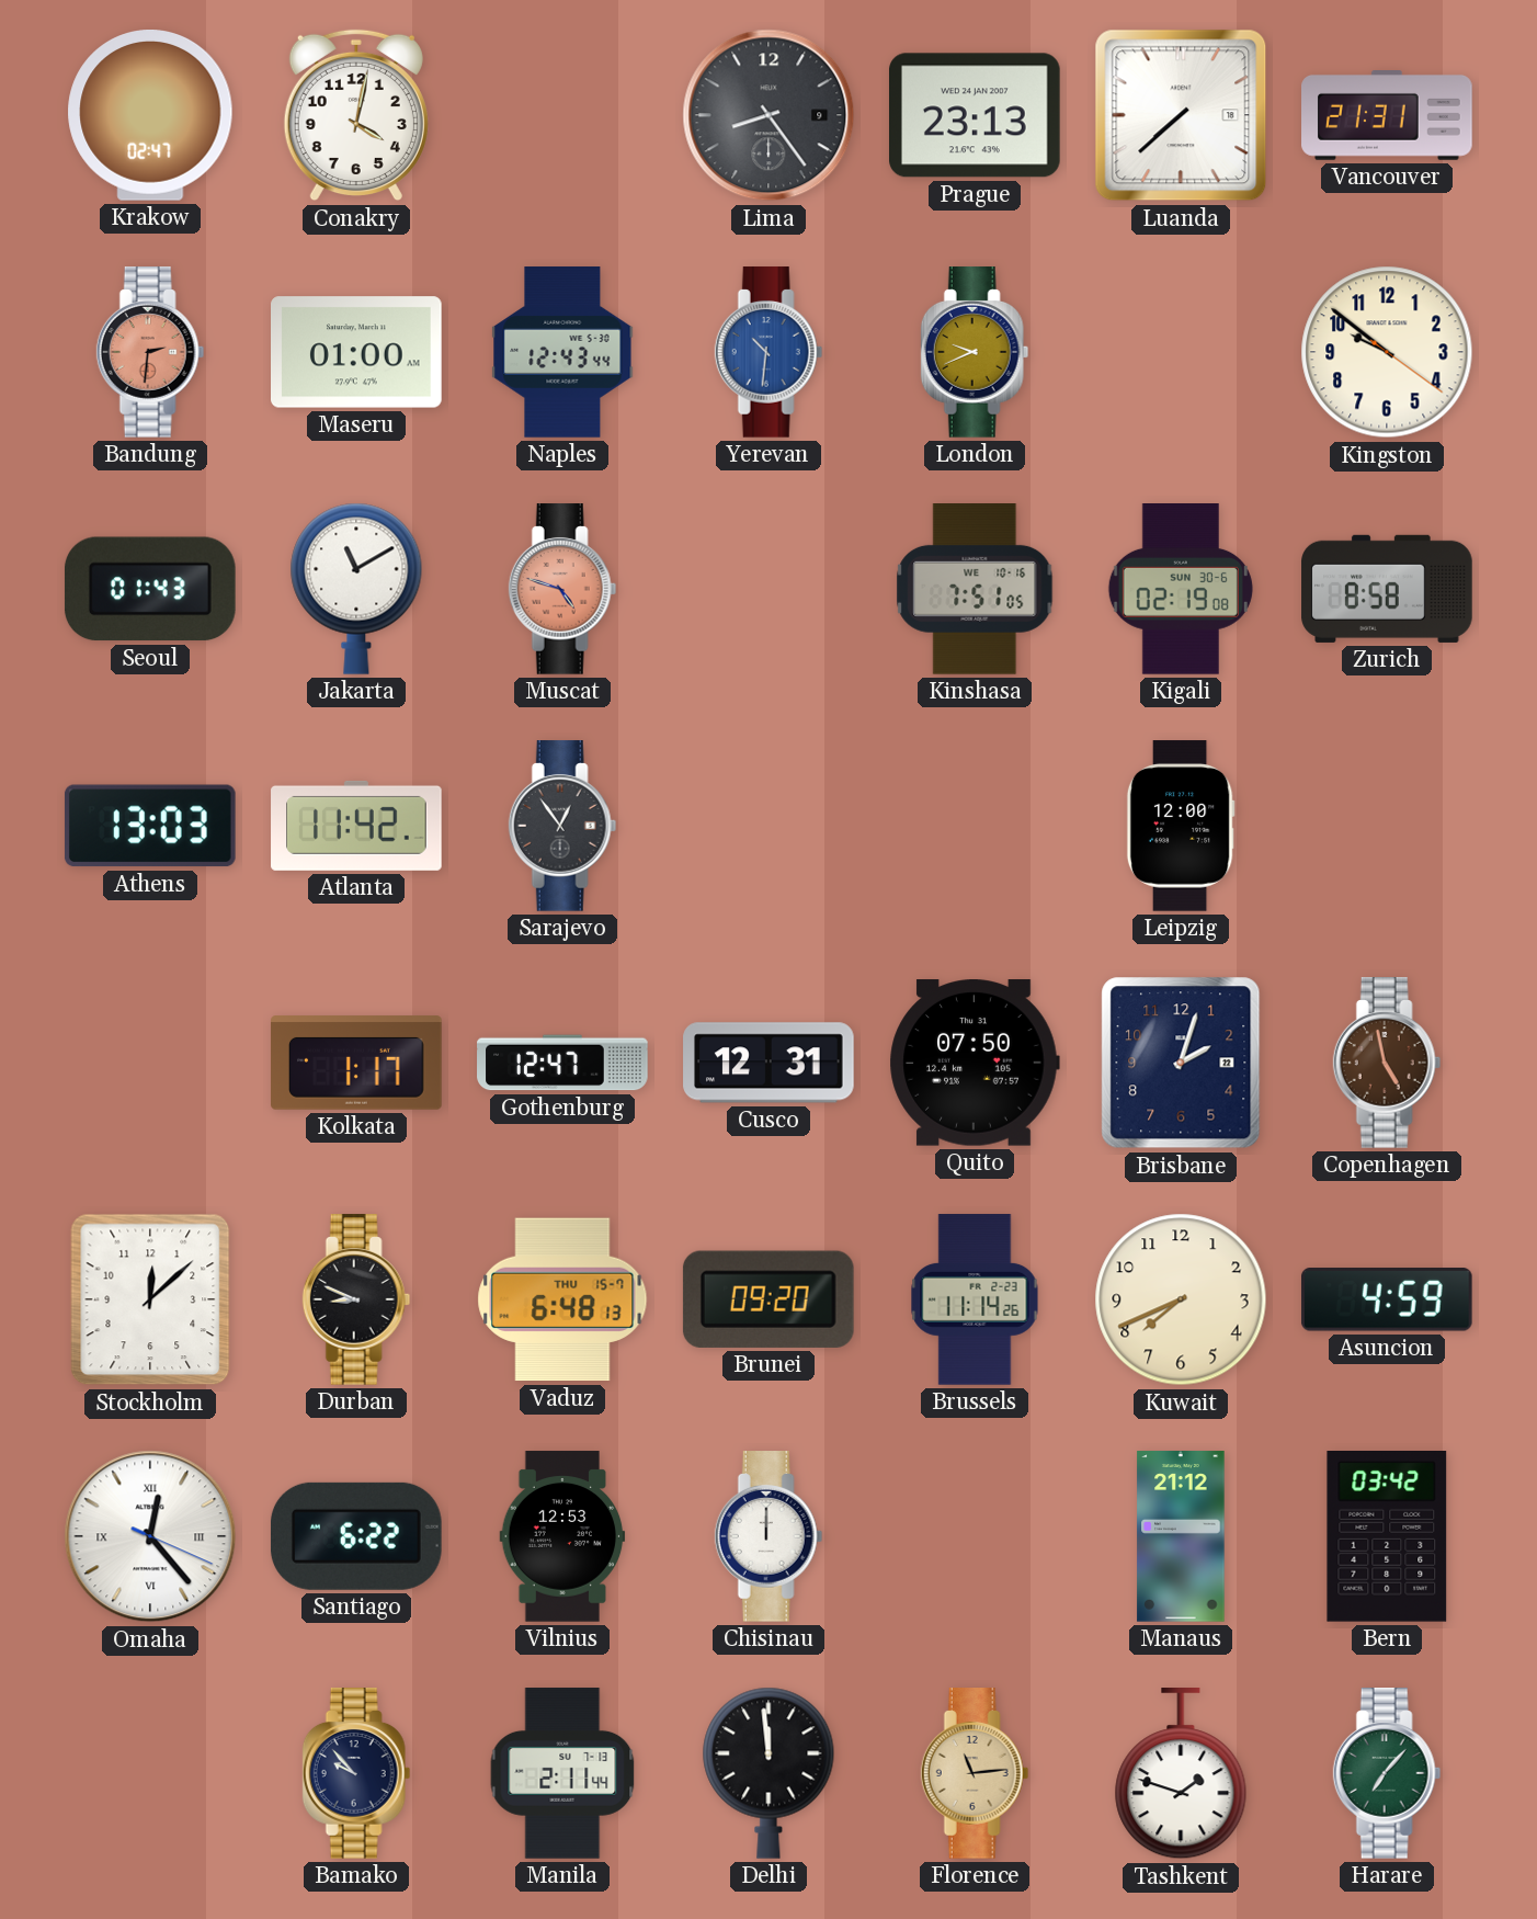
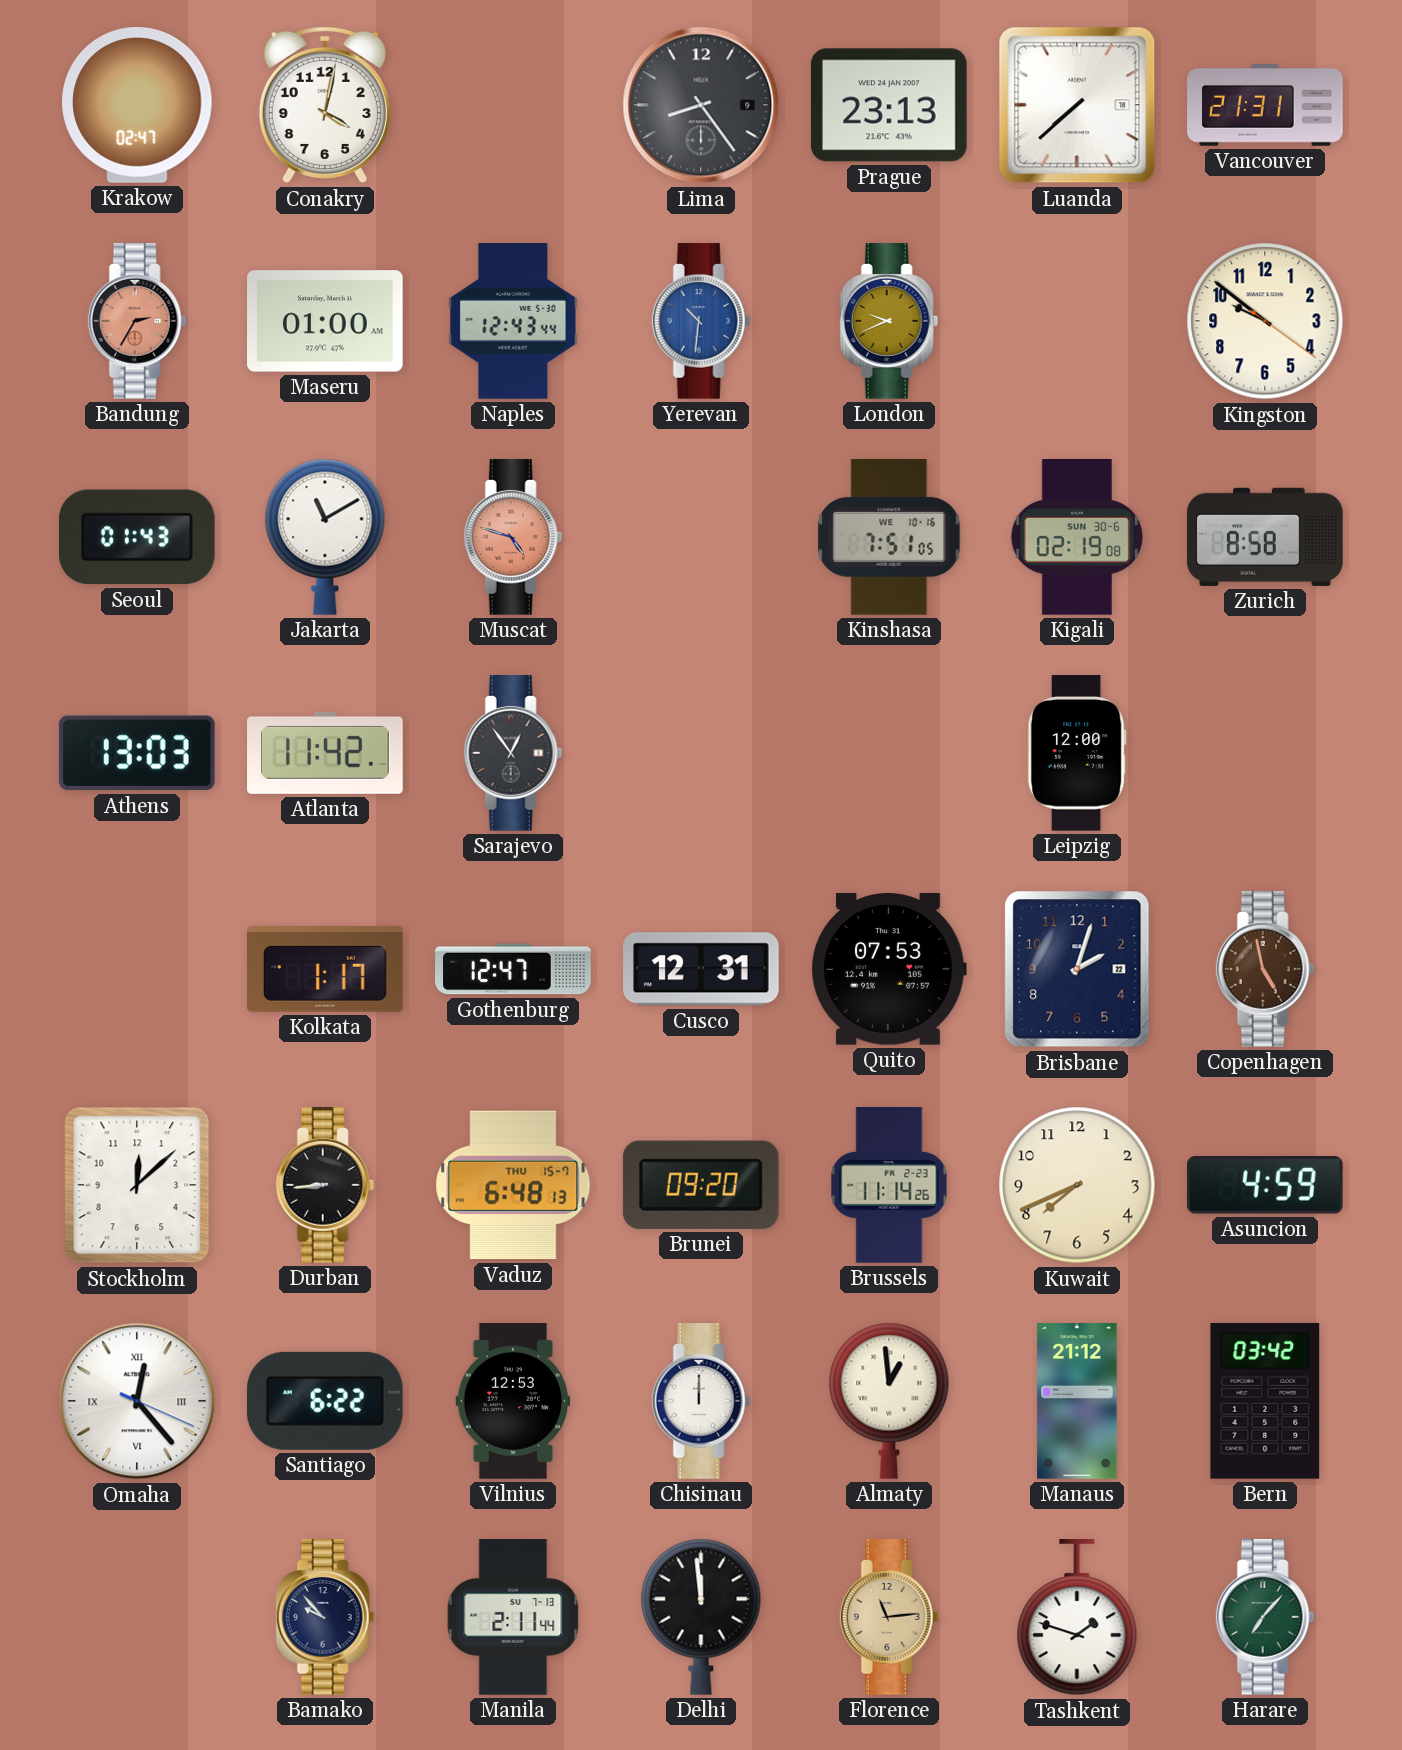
Bandung: 2:31 -> 2:35
Quito: 07:50 -> 07:53
Durban: 8:49 -> 8:44
Almaty: none -> 12:59
